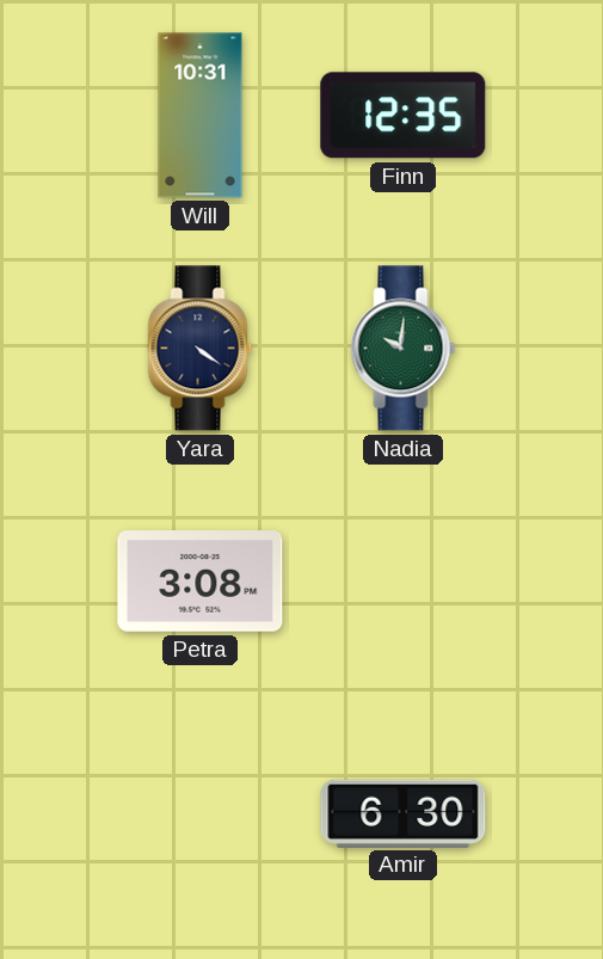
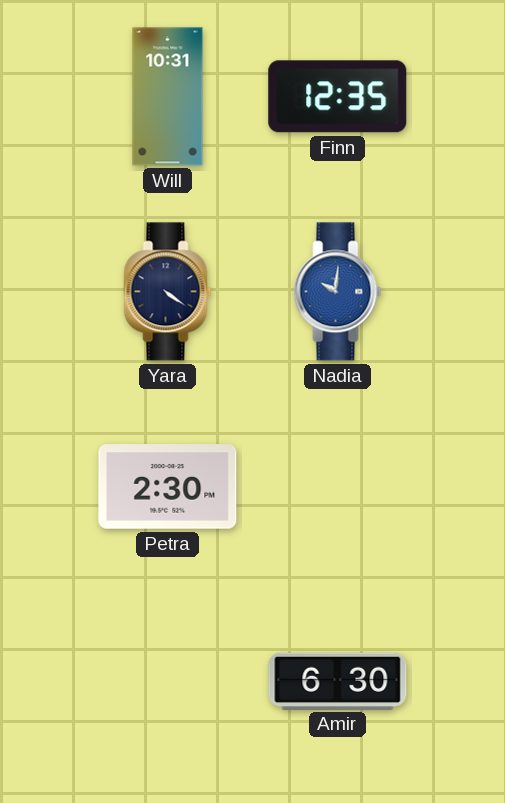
Nadia dial: green -> blue
Petra: 3:08 -> 2:30
